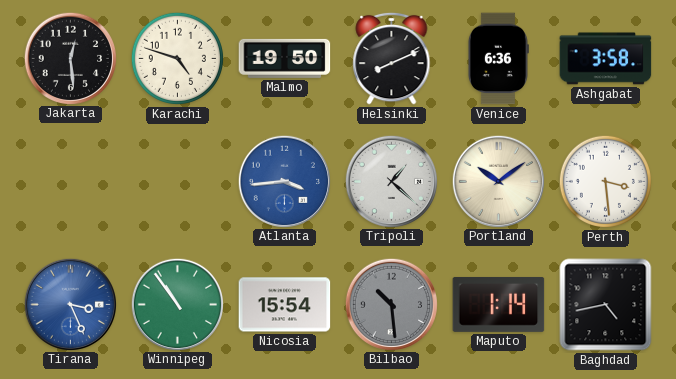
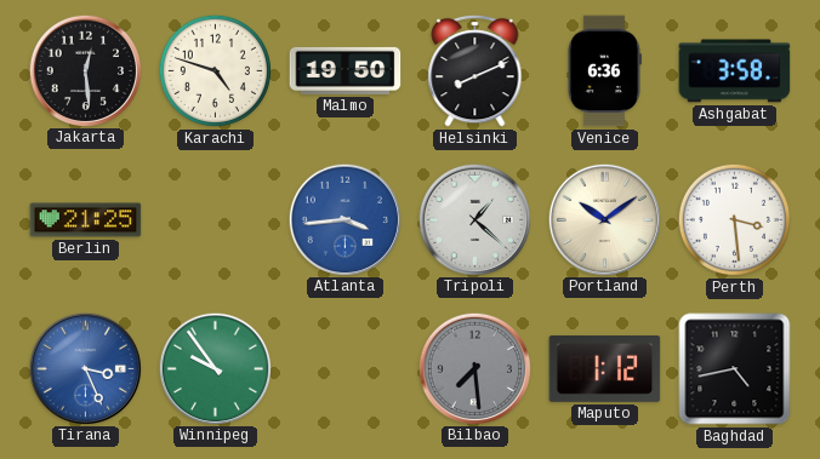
Berlin: none -> 21:25
Winnipeg: 10:54 -> 9:54
Nicosia: 15:54 -> none
Bilbao: 10:29 -> 7:29
Maputo: 1:14 -> 1:12
